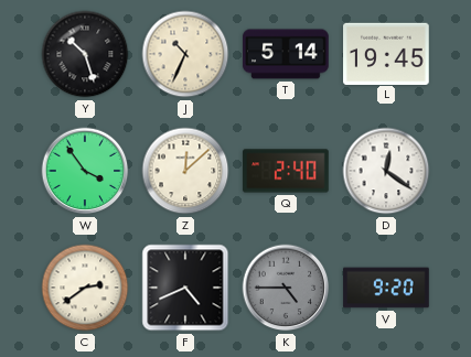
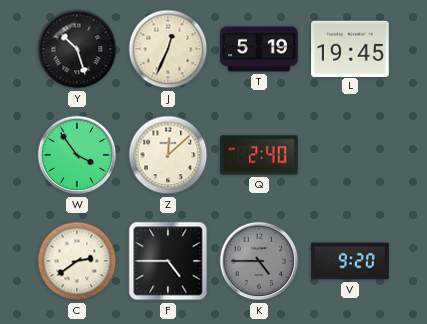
J: 10:34 -> 12:34
T: 5:14 -> 5:19
D: 12:21 -> none
F: 4:41 -> 4:45
